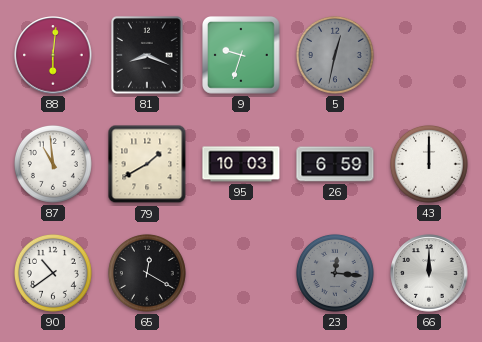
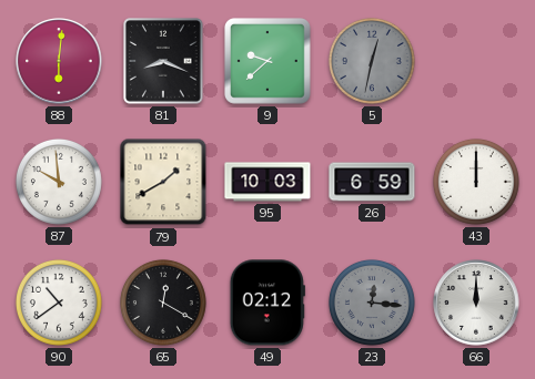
9: 9:33 -> 9:38
87: 10:59 -> 9:59
49: none -> 02:12
